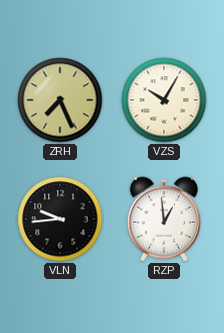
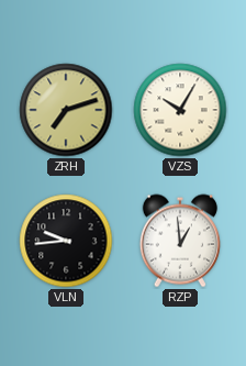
ZRH: 7:26 -> 7:12
